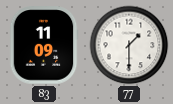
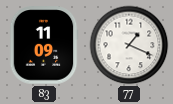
77: 1:30 -> 1:19
